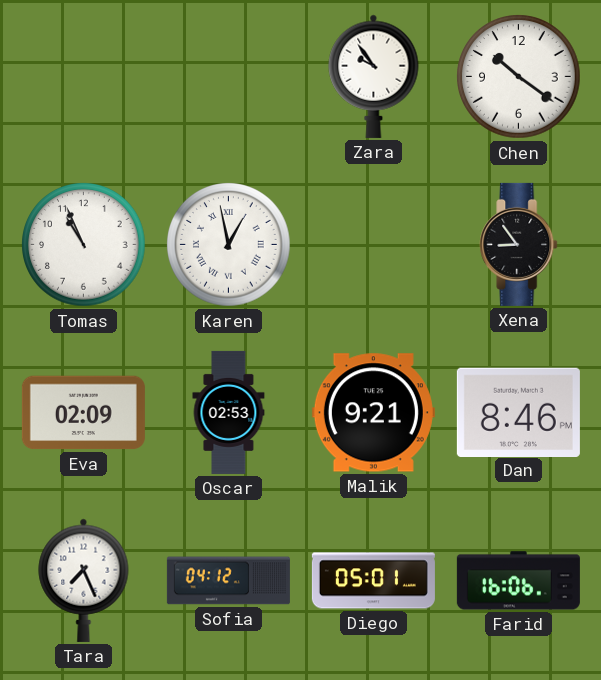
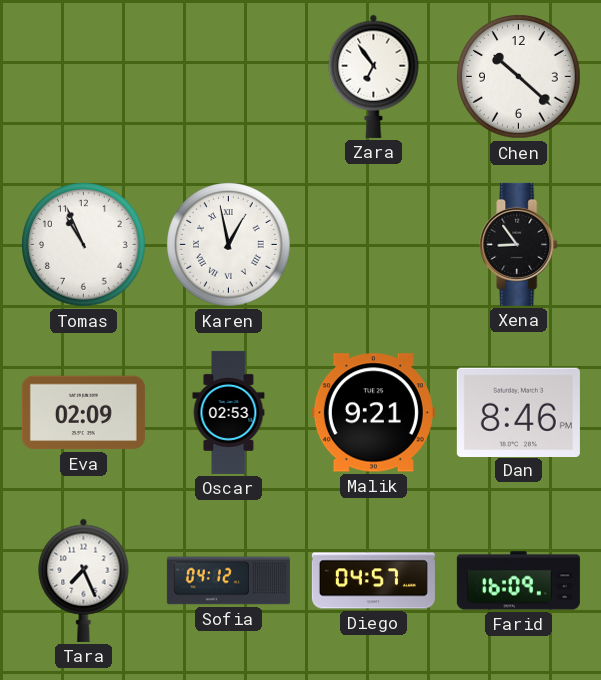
Zara: 9:54 -> 6:54
Chen: 10:21 -> 10:22
Diego: 05:01 -> 04:57
Farid: 16:06 -> 16:09
